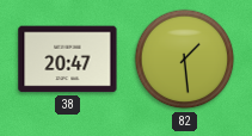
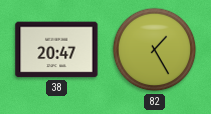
82: 1:29 -> 1:25
